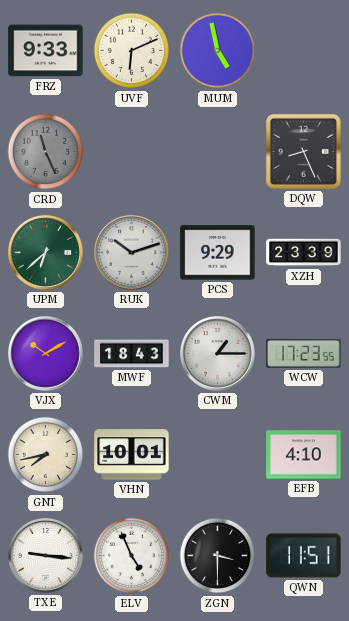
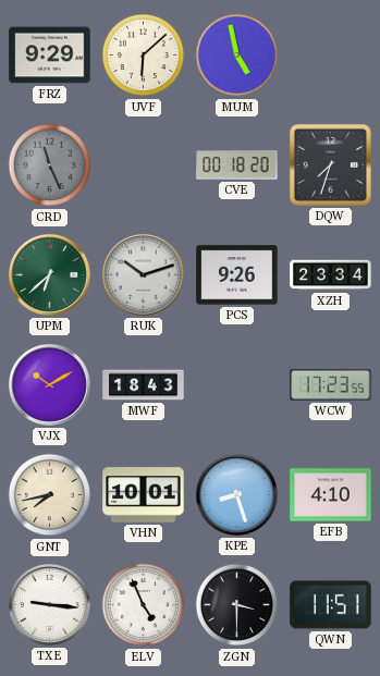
FRZ: 9:33 -> 9:29
UVF: 6:11 -> 6:08
CVE: none -> 00:18
DQW: 8:26 -> 7:33
PCS: 9:29 -> 9:26
XZH: 23:39 -> 23:34
CWM: 1:15 -> none
KPE: none -> 8:27
